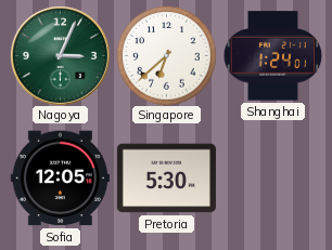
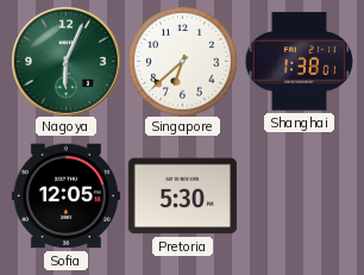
Nagoya: 3:04 -> 6:04
Shanghai: 1:24 -> 1:38
